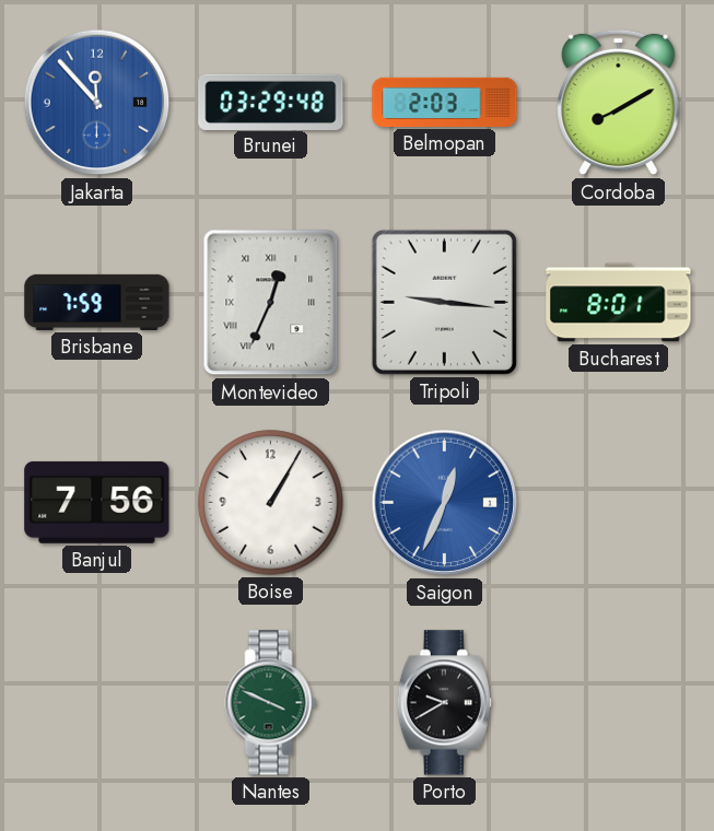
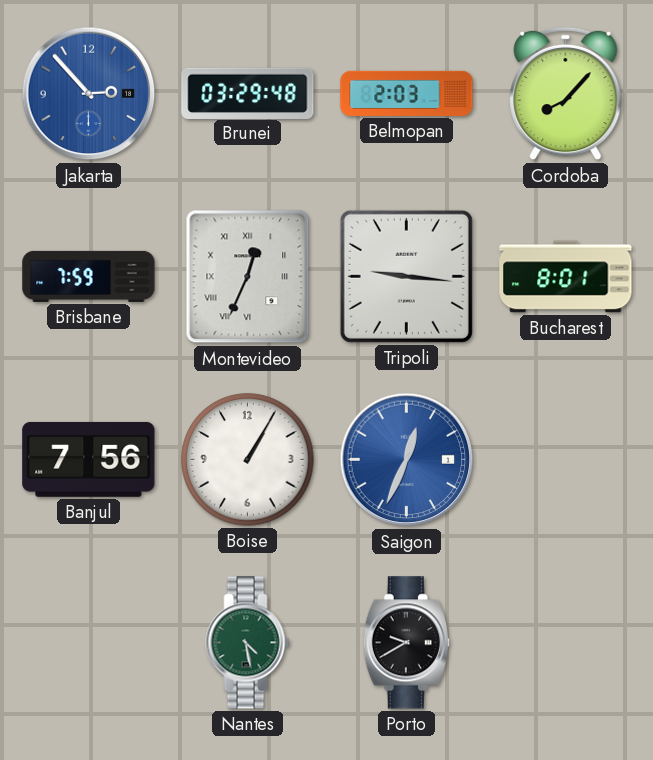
Jakarta: 11:53 -> 2:53
Cordoba: 8:10 -> 8:07
Nantes: 3:49 -> 4:28
